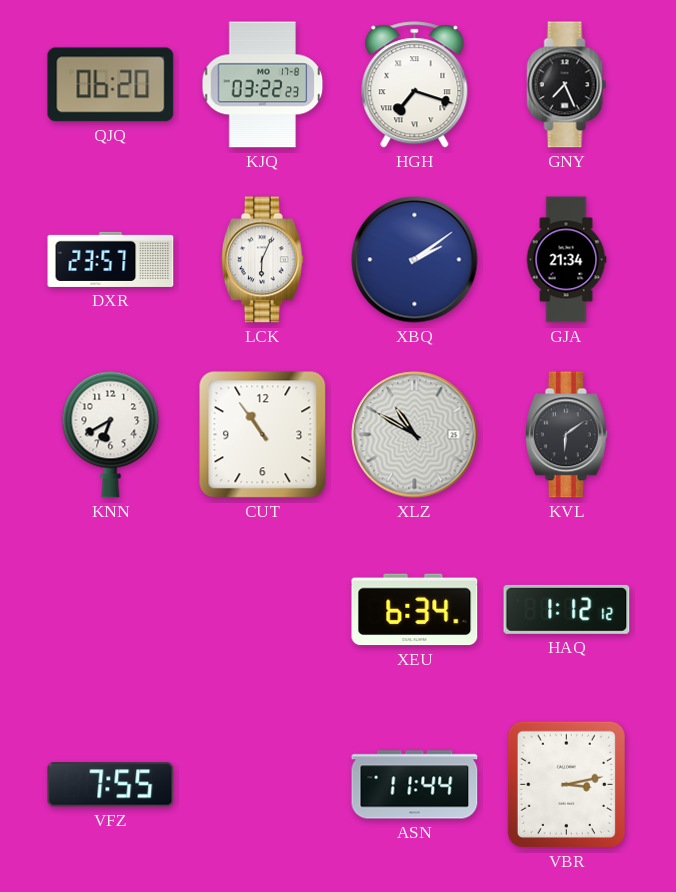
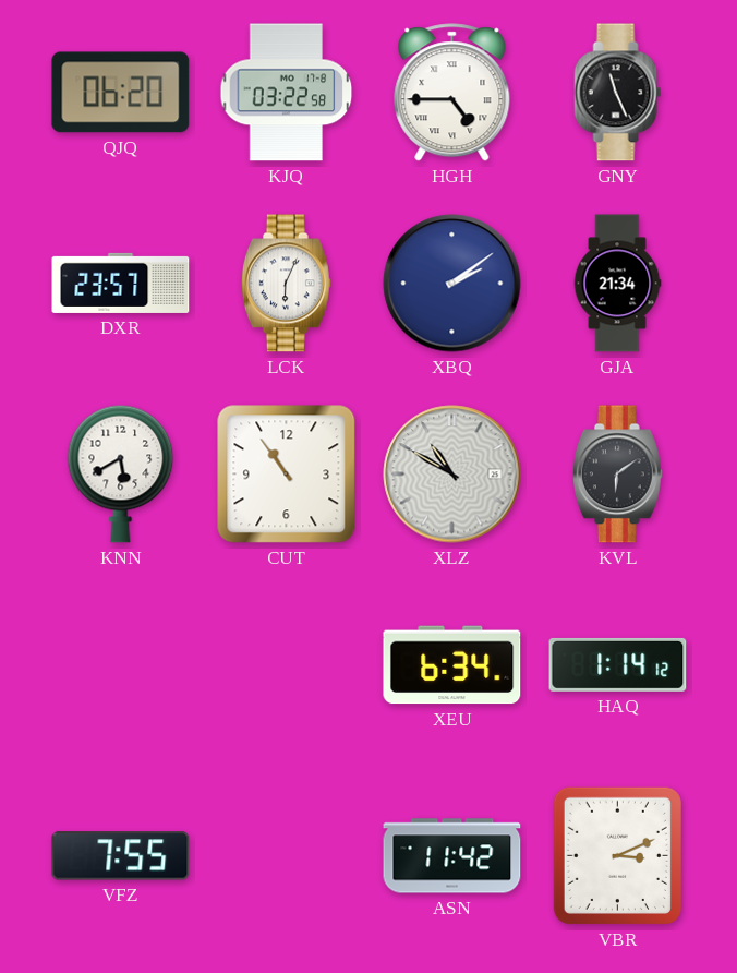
KJQ: 03:22:23 -> 03:22:58
HGH: 7:18 -> 4:45
GNY: 7:26 -> 11:26
KNN: 6:40 -> 5:40
HAQ: 1:12 -> 1:14
ASN: 11:44 -> 11:42
VBR: 3:13 -> 3:11
